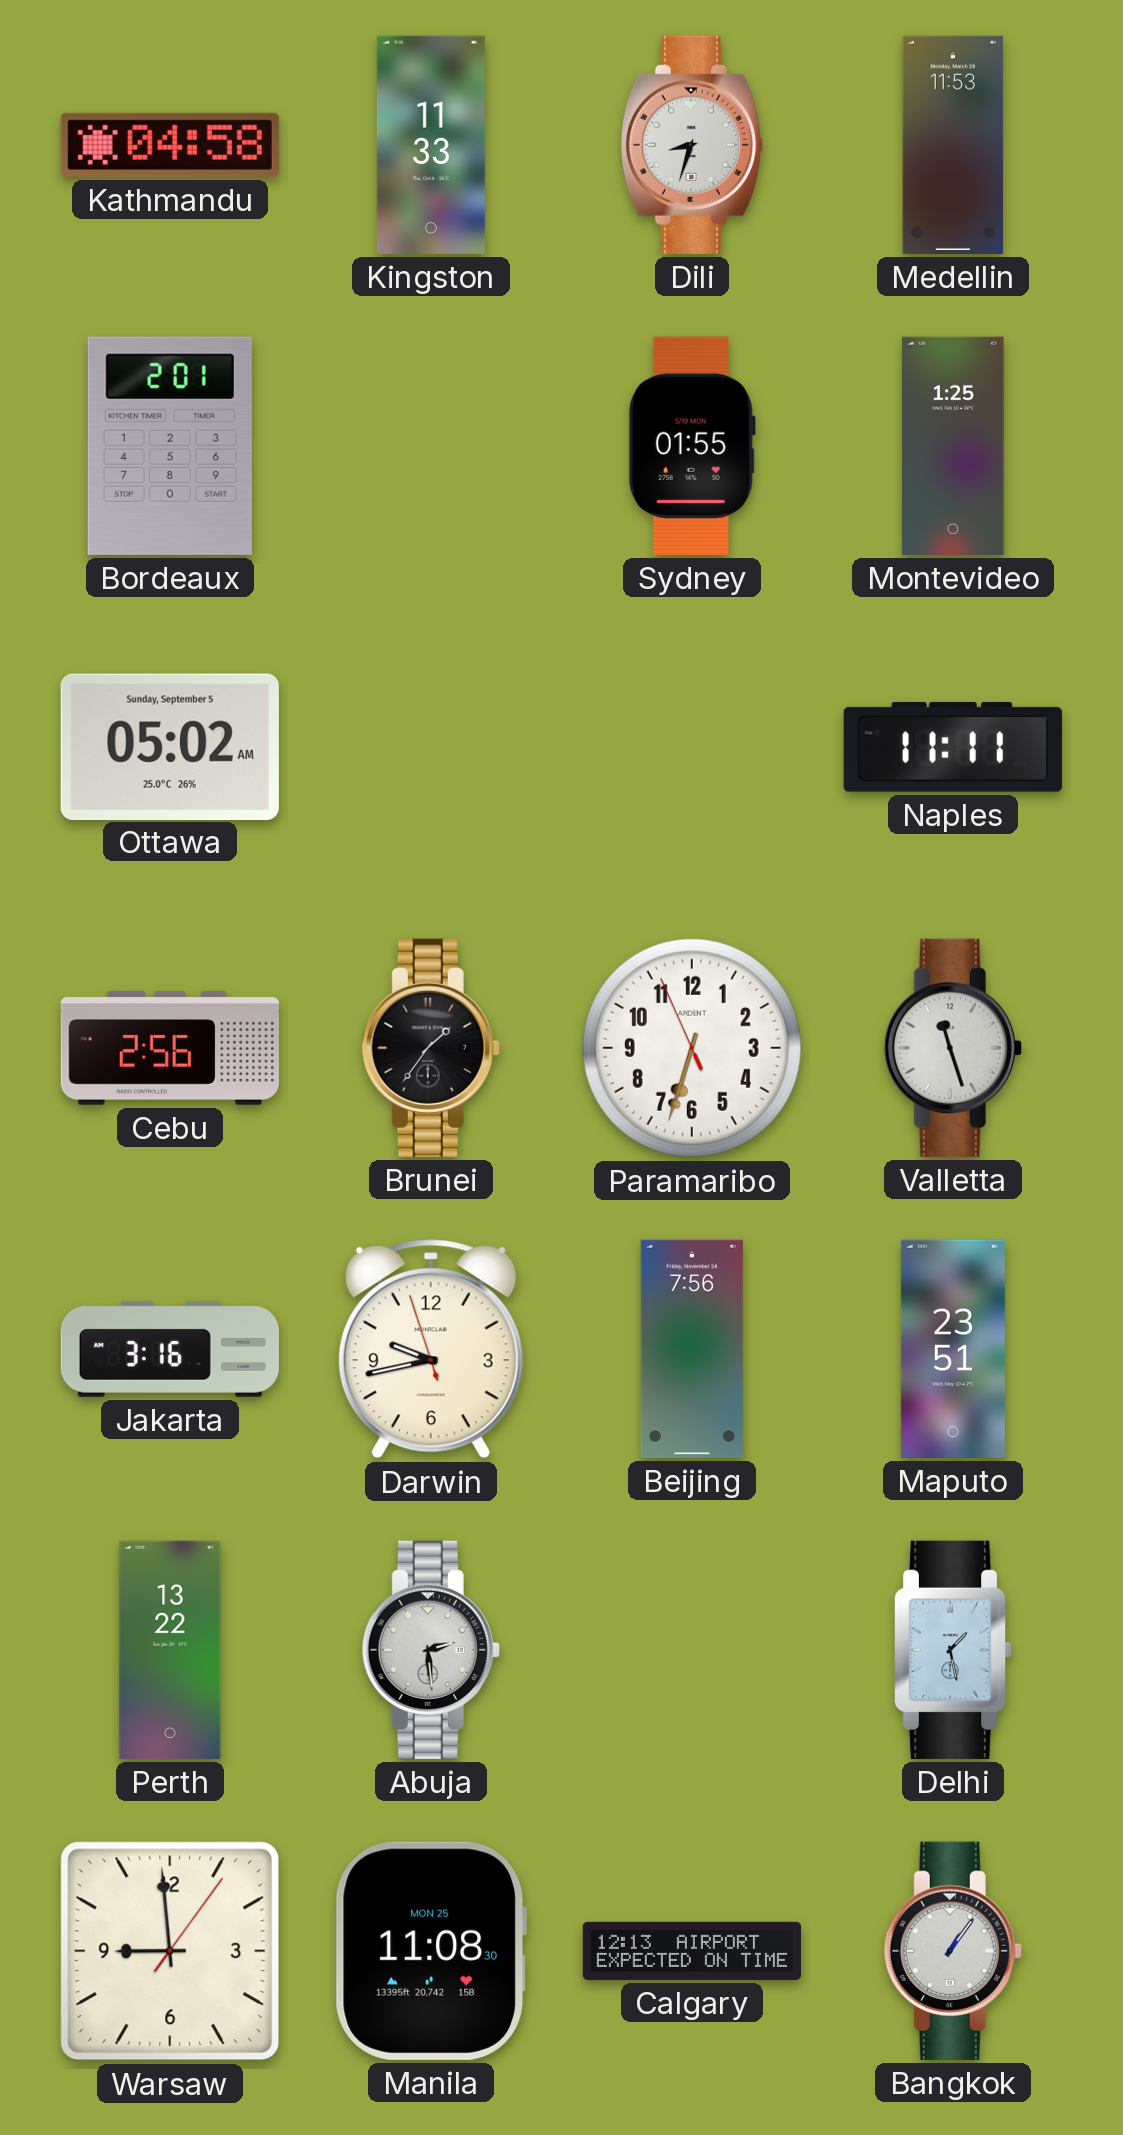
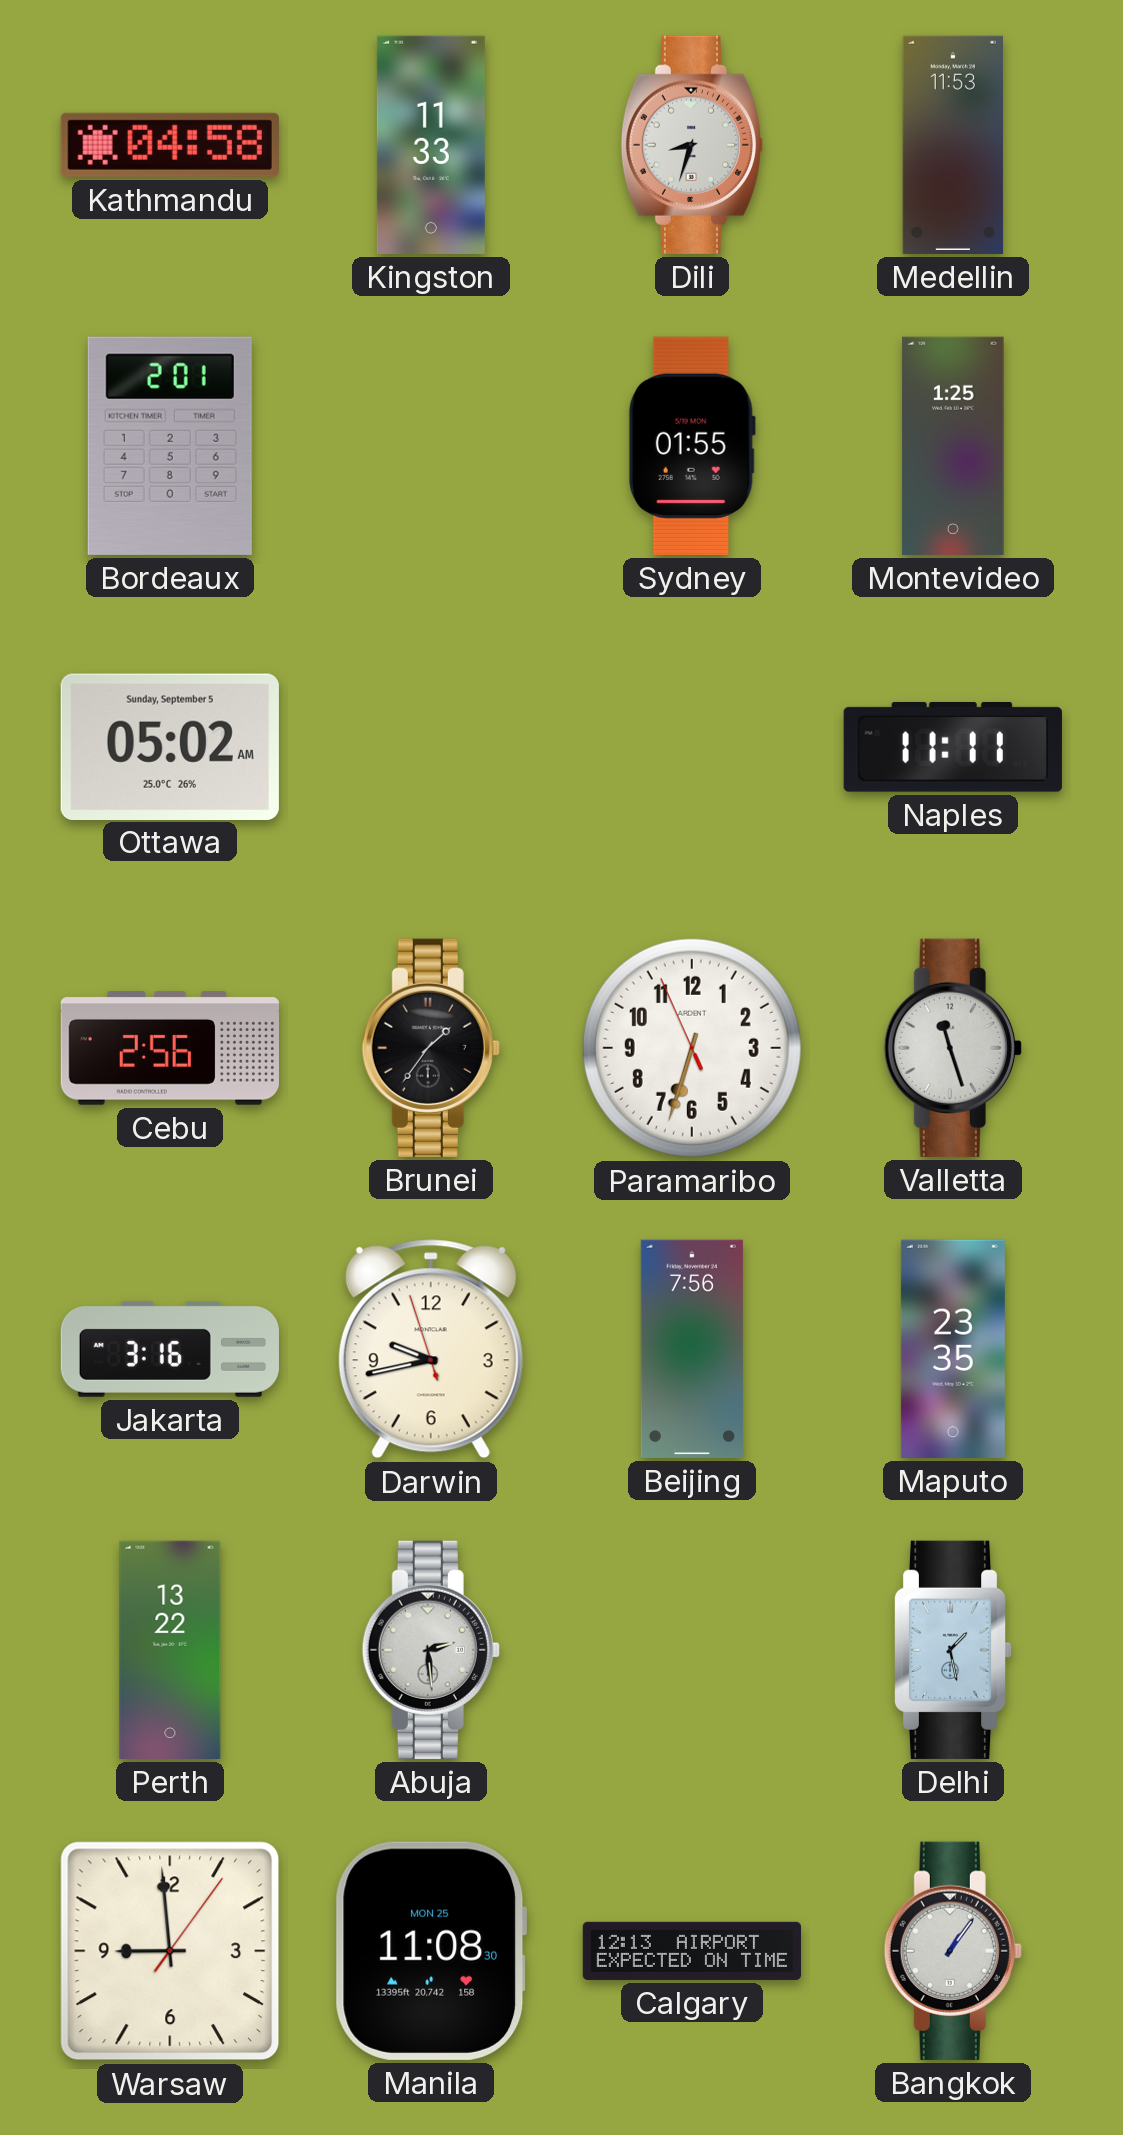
Maputo: 23:51 -> 23:35
